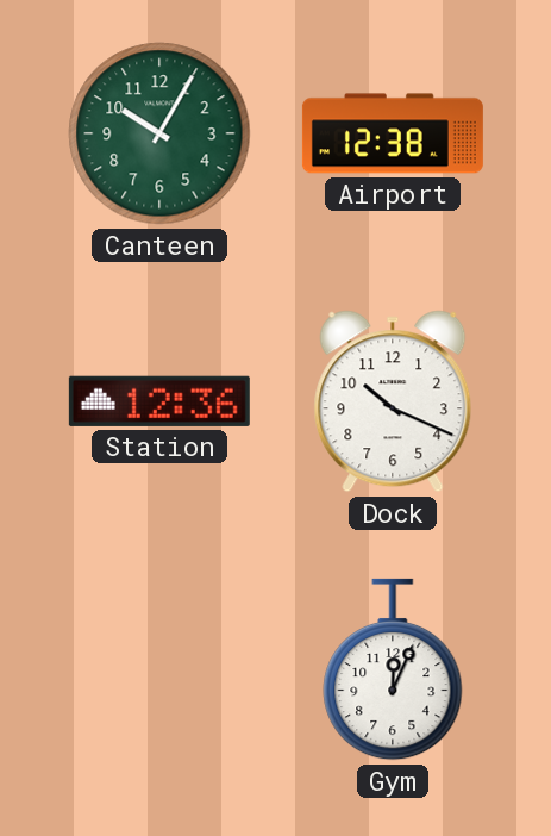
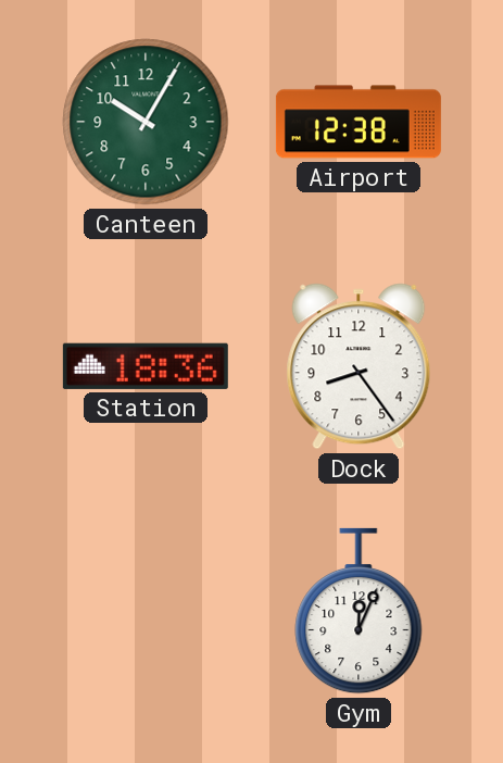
Station: 12:36 -> 18:36
Dock: 10:19 -> 8:24
